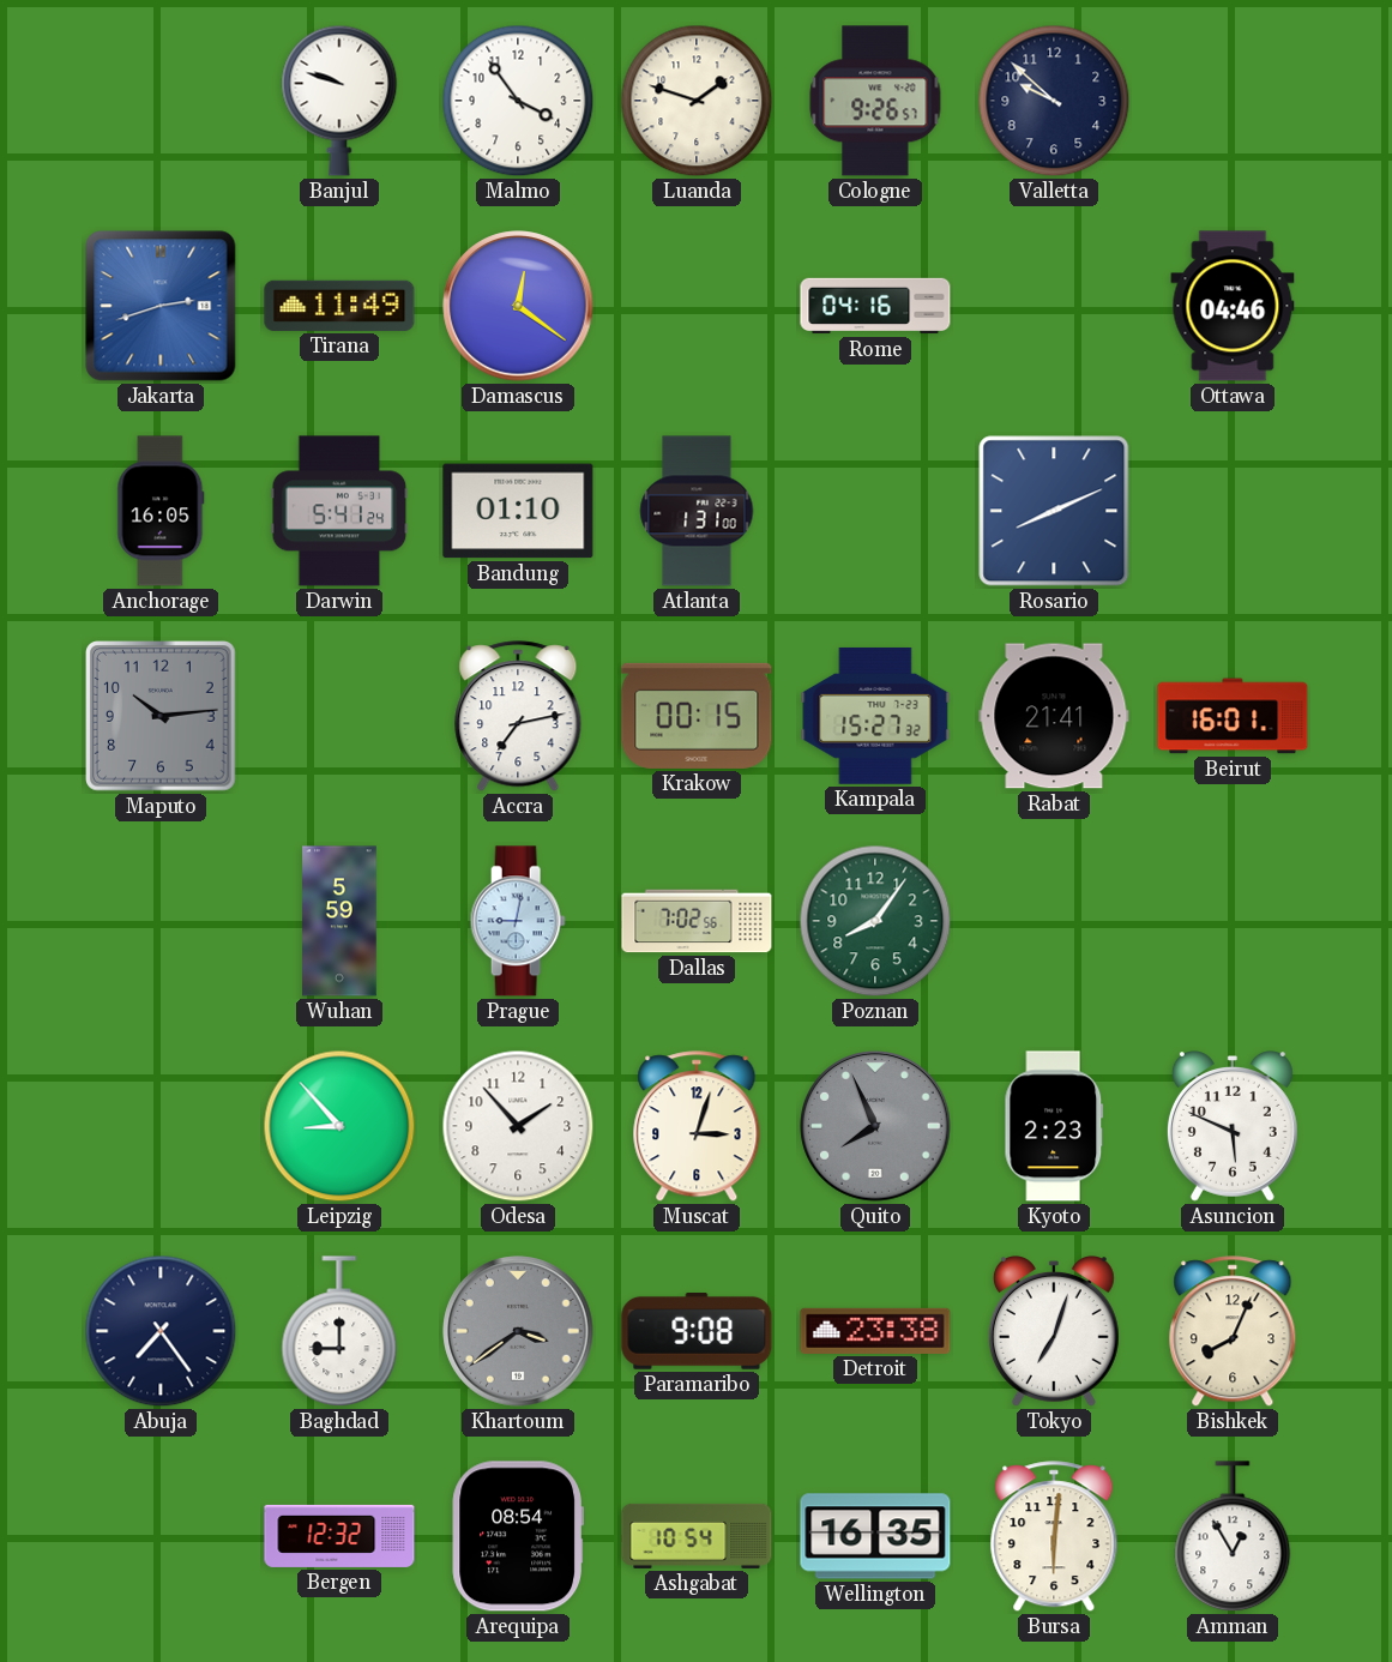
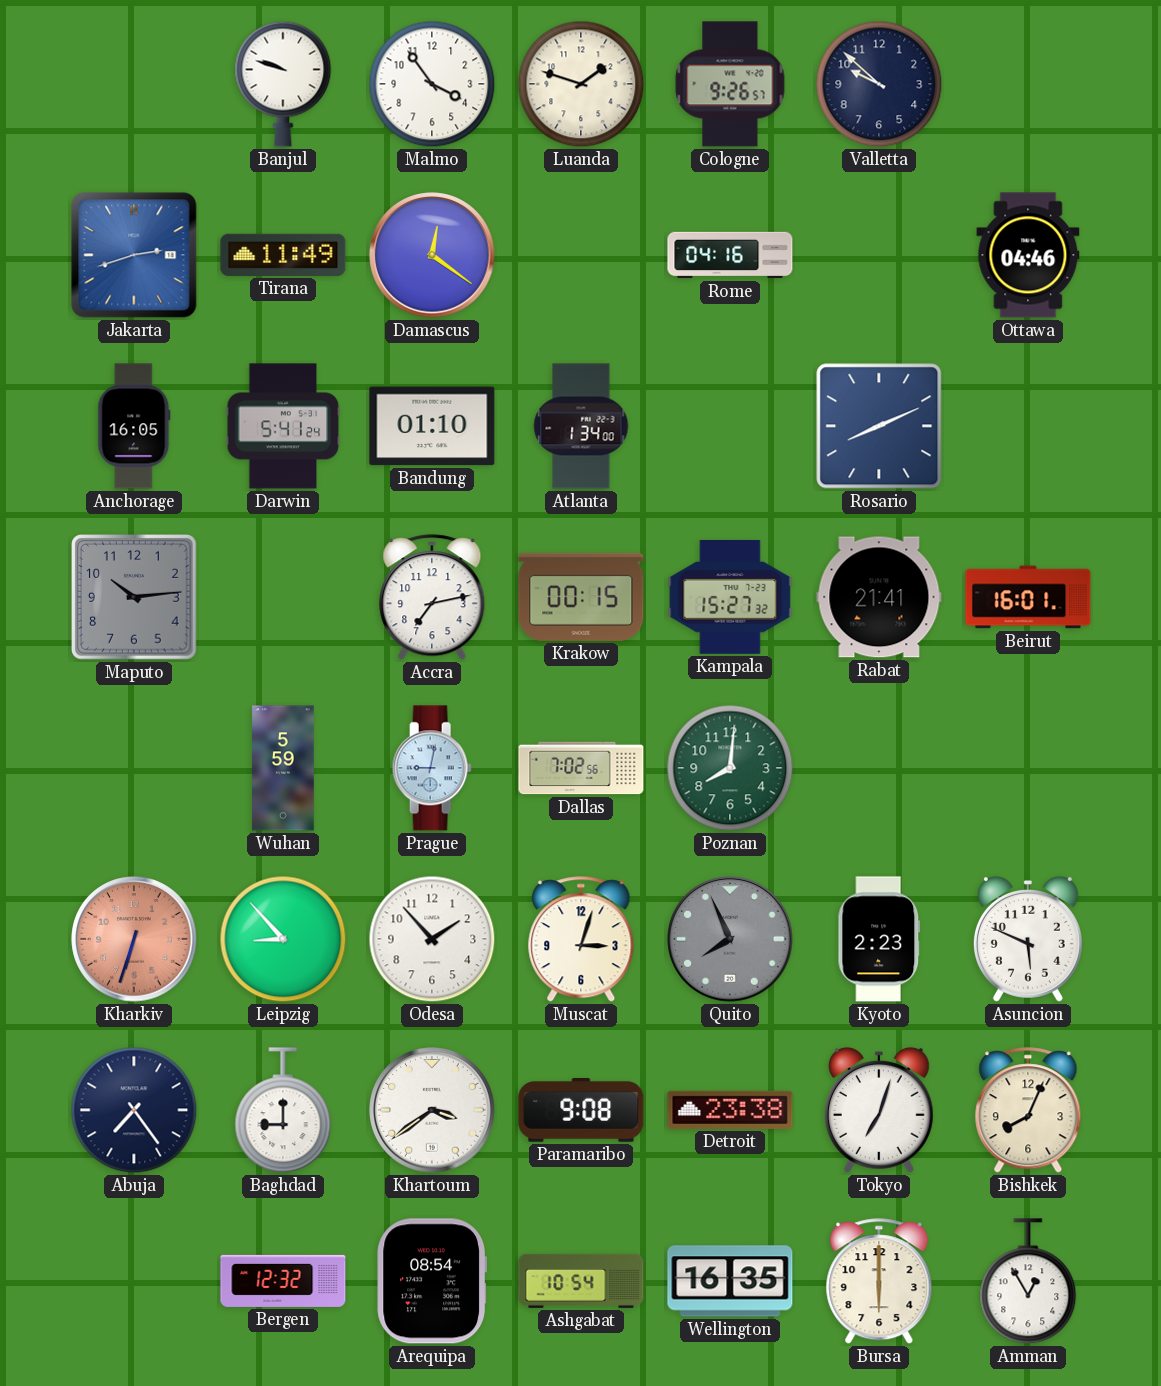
Atlanta: 1:31 -> 1:34
Poznan: 8:06 -> 8:01
Kharkiv: none -> 6:33
Khartoum dial: grey -> white
Bursa: 6:01 -> 6:00
